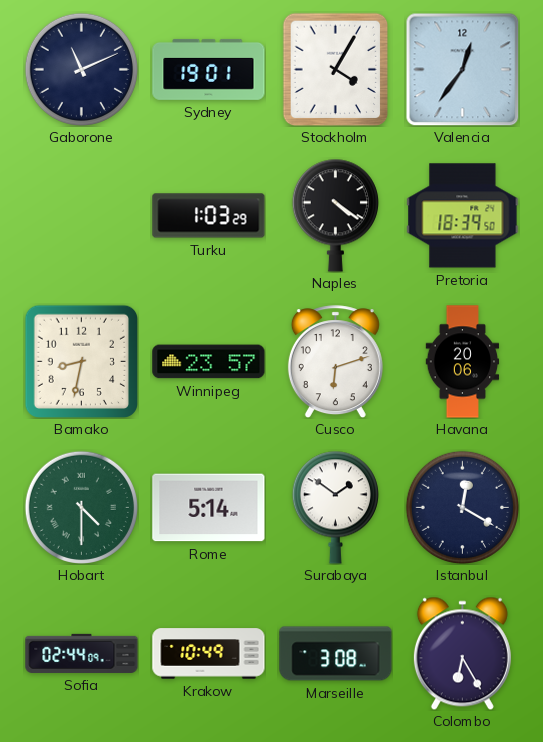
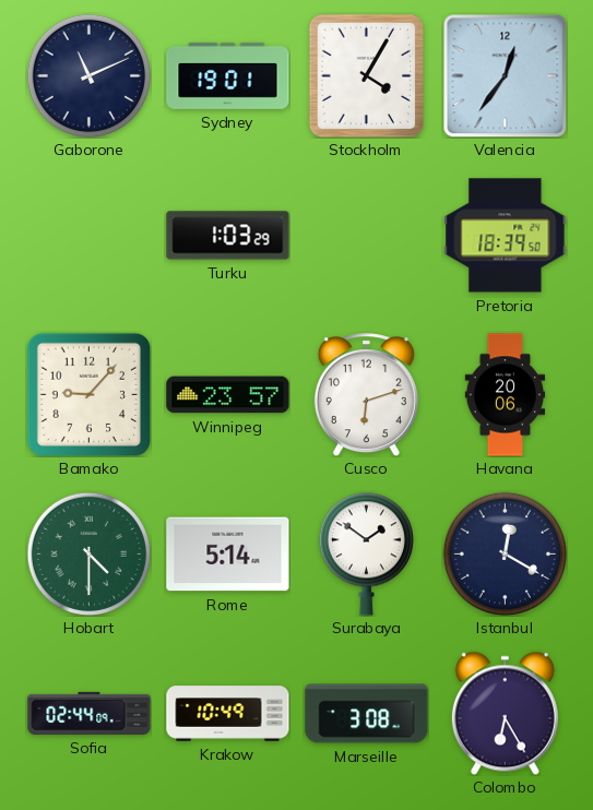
Naples: 4:21 -> none
Bamako: 8:32 -> 9:07
